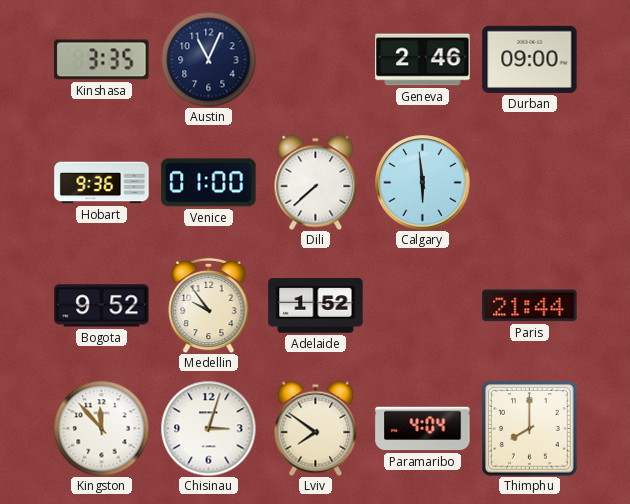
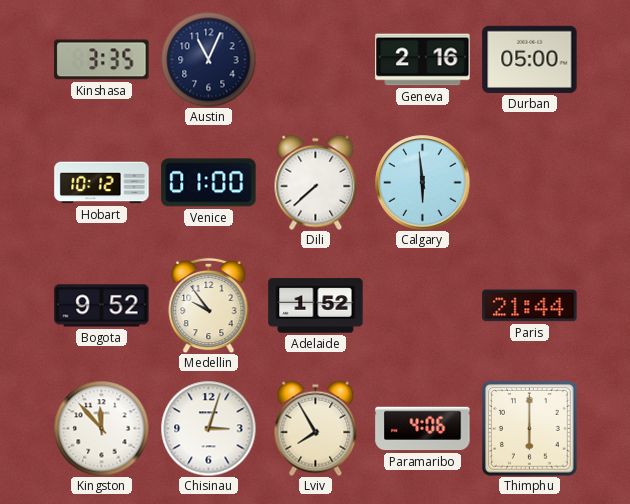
Geneva: 2:46 -> 2:16
Durban: 09:00 -> 05:00
Hobart: 9:36 -> 10:12
Lviv: 7:51 -> 7:55
Paramaribo: 4:04 -> 4:06
Thimphu: 8:00 -> 6:00
